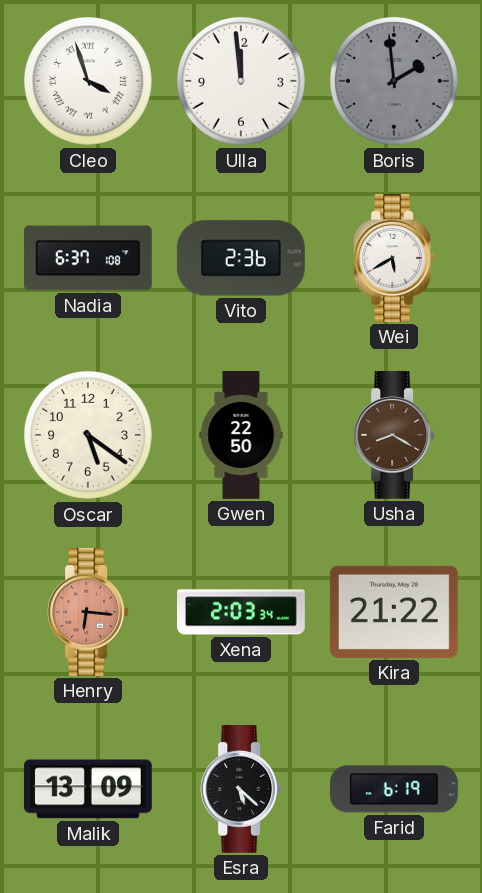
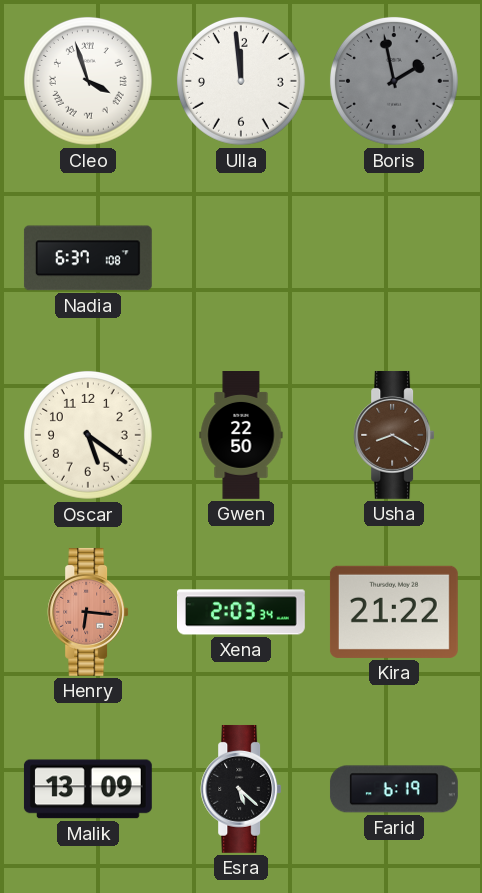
Boris: 1:59 -> 1:58
Vito: 2:36 -> none
Wei: 5:40 -> none
